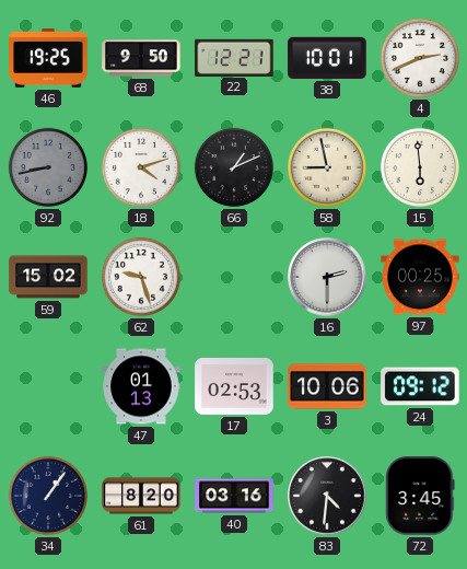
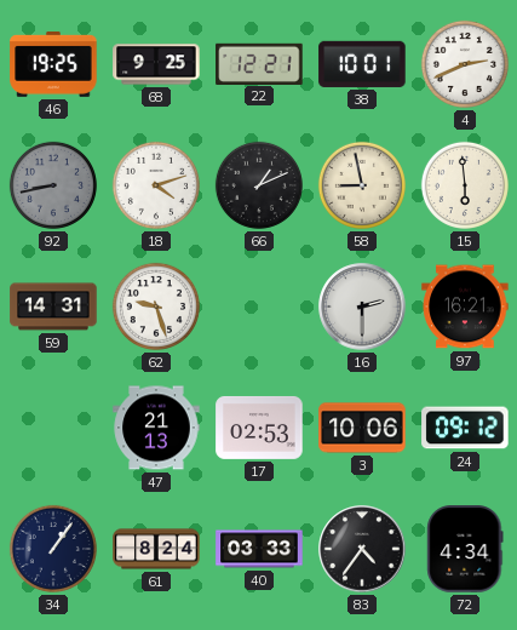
68: 9:50 -> 9:25
59: 15:02 -> 14:31
97: 00:25 -> 16:21
47: 01:13 -> 21:13
61: 8:20 -> 8:24
40: 03:16 -> 03:33
83: 4:31 -> 4:36
72: 3:45 -> 4:34
